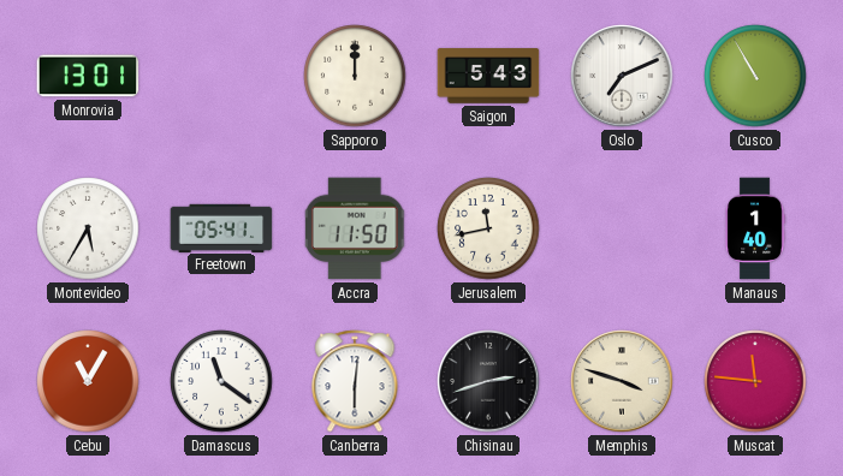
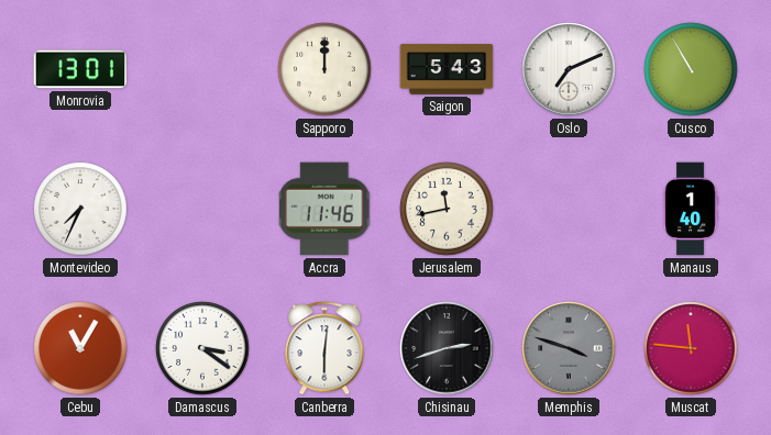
Montevideo: 5:35 -> 7:34
Freetown: 05:41 -> none
Accra: 11:50 -> 11:46
Damascus: 11:21 -> 3:21
Memphis dial: cream -> grey
